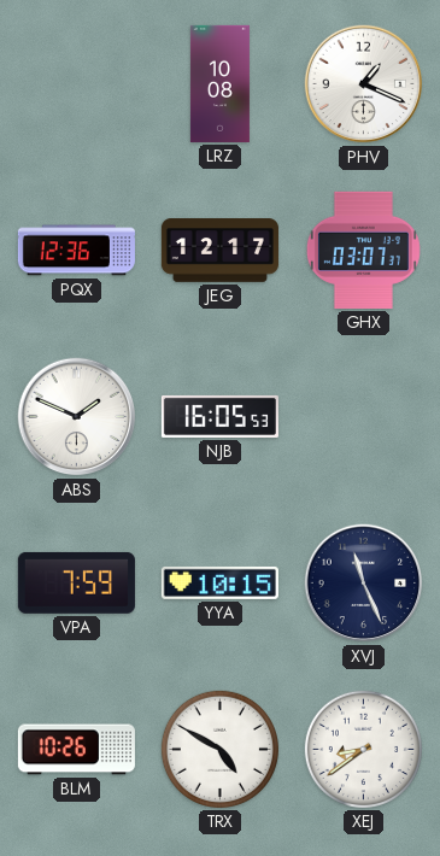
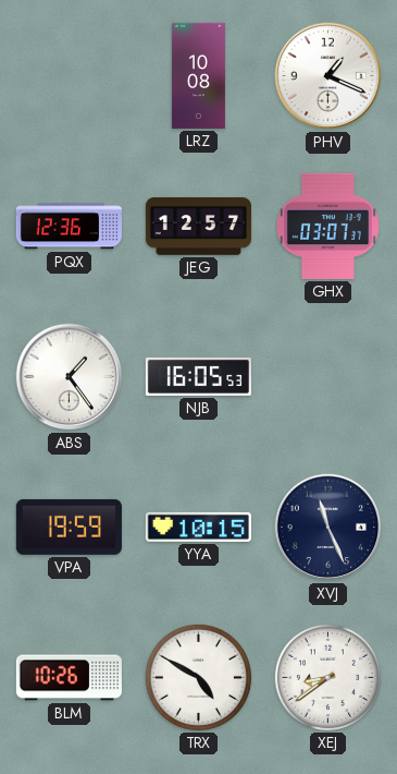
JEG: 12:17 -> 12:57
ABS: 1:49 -> 1:24
VPA: 7:59 -> 19:59
